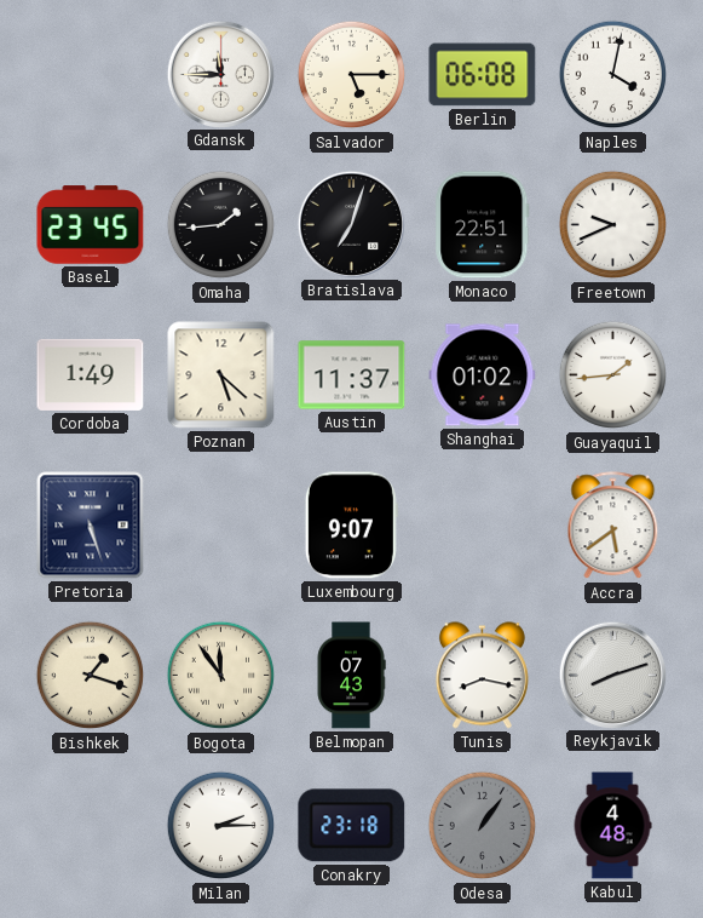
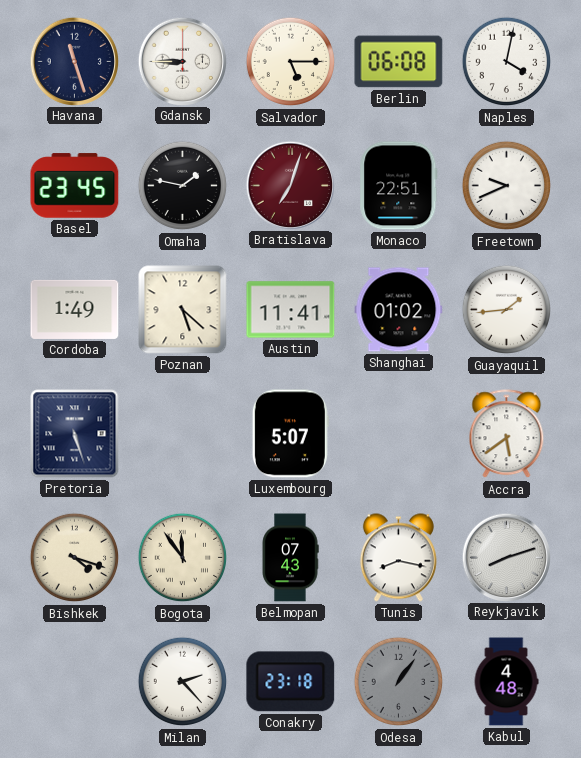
Havana: none -> 11:27
Gdansk: 11:45 -> 8:45
Omaha: 1:44 -> 1:47
Bratislava dial: black -> burgundy
Austin: 11:37 -> 11:41
Luxembourg: 9:07 -> 5:07
Bishkek: 1:18 -> 4:18
Milan: 2:15 -> 2:23
